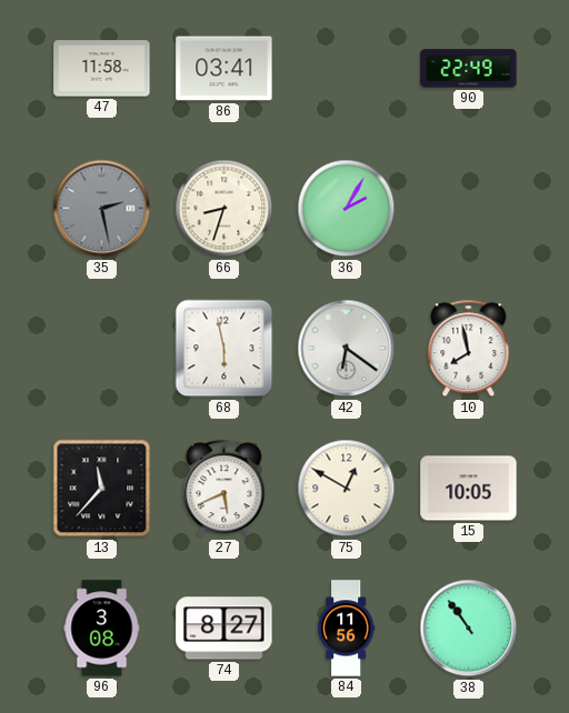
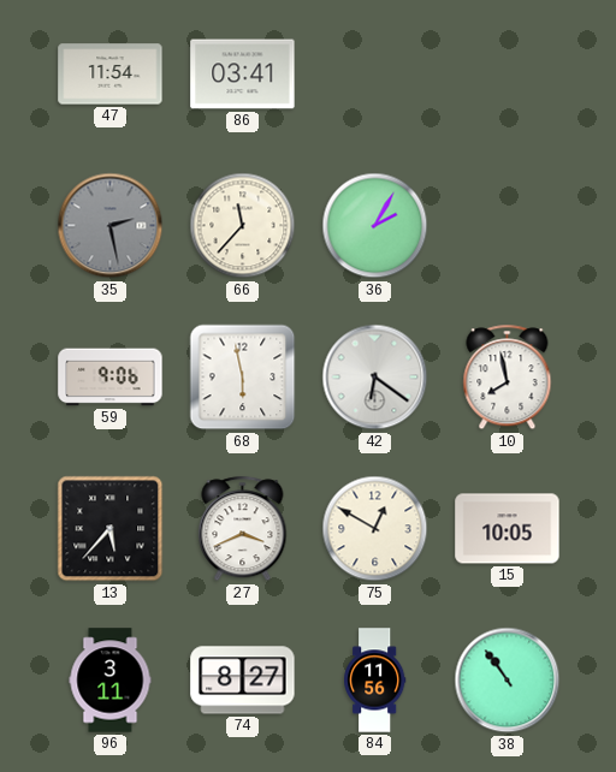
47: 11:58 -> 11:54
90: 22:49 -> none
66: 8:33 -> 11:37
59: none -> 9:06
13: 11:37 -> 5:37
27: 5:41 -> 3:41
96: 3:08 -> 3:11
